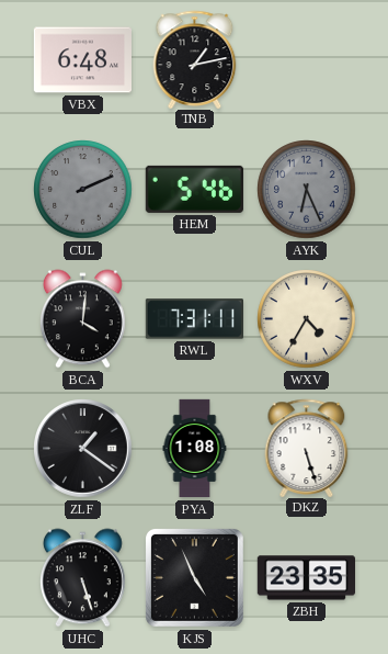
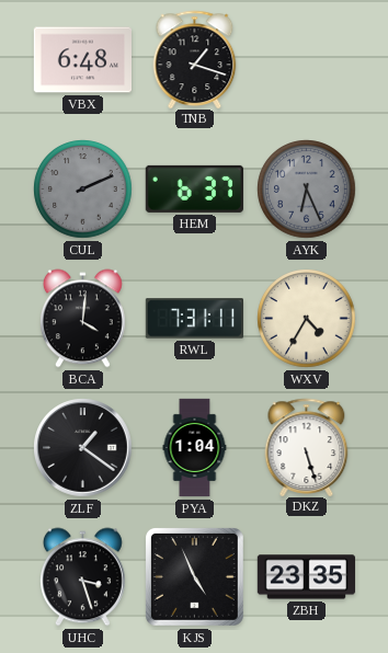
TNB: 1:13 -> 1:18
HEM: 5:46 -> 6:37
PYA: 1:08 -> 1:04
UHC: 5:27 -> 3:27
